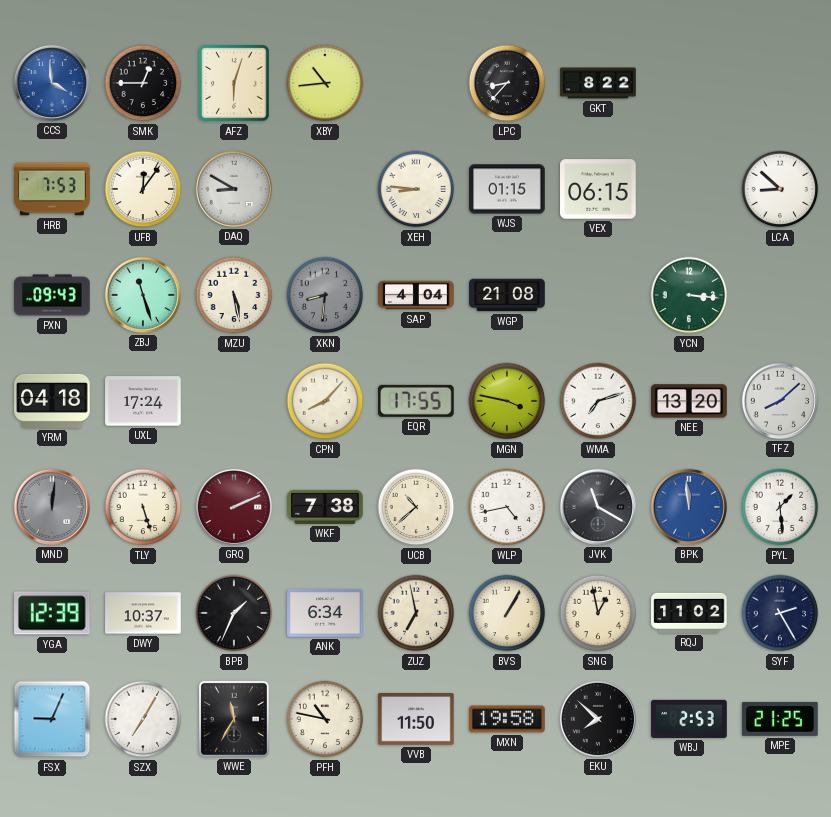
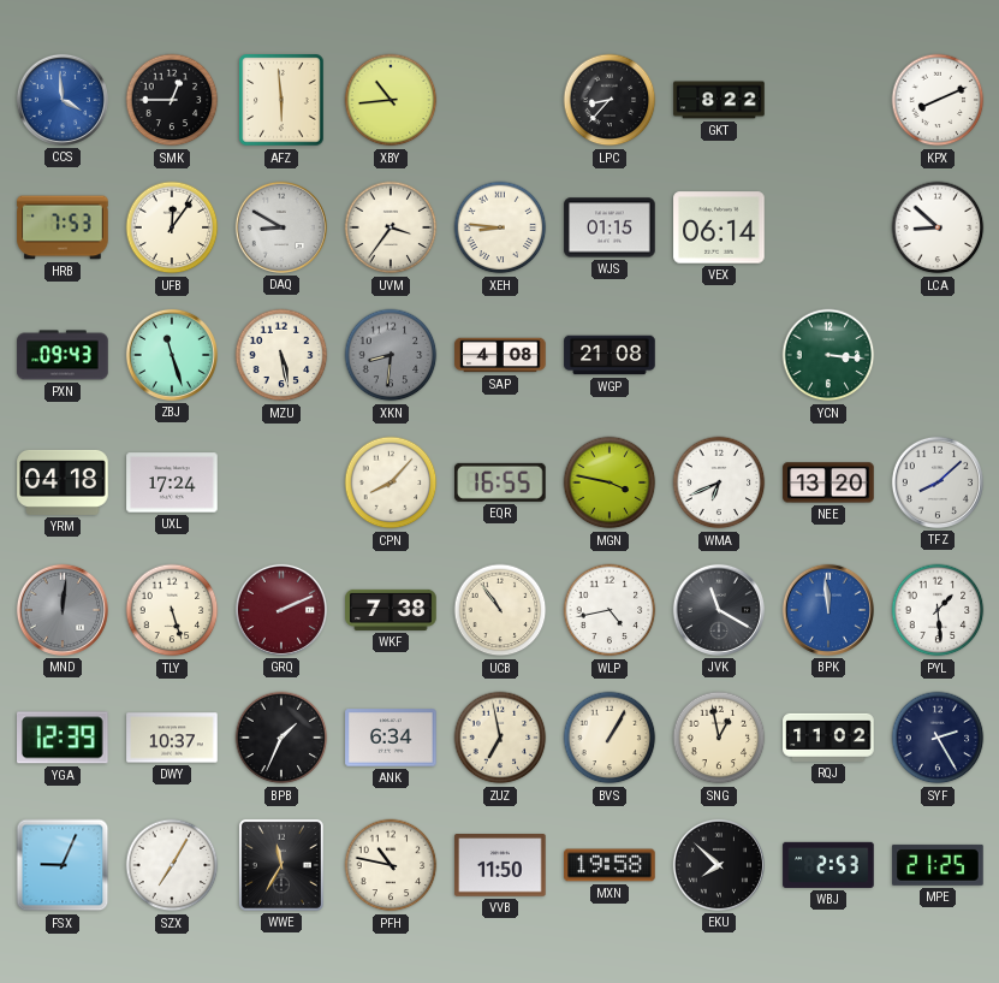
AFZ: 6:03 -> 5:59
KPX: none -> 8:11
UVM: none -> 3:36
VEX: 06:15 -> 06:14
SAP: 4:04 -> 4:08
EQR: 17:55 -> 16:55
WMA: 7:12 -> 6:41
UCB: 10:38 -> 10:54
